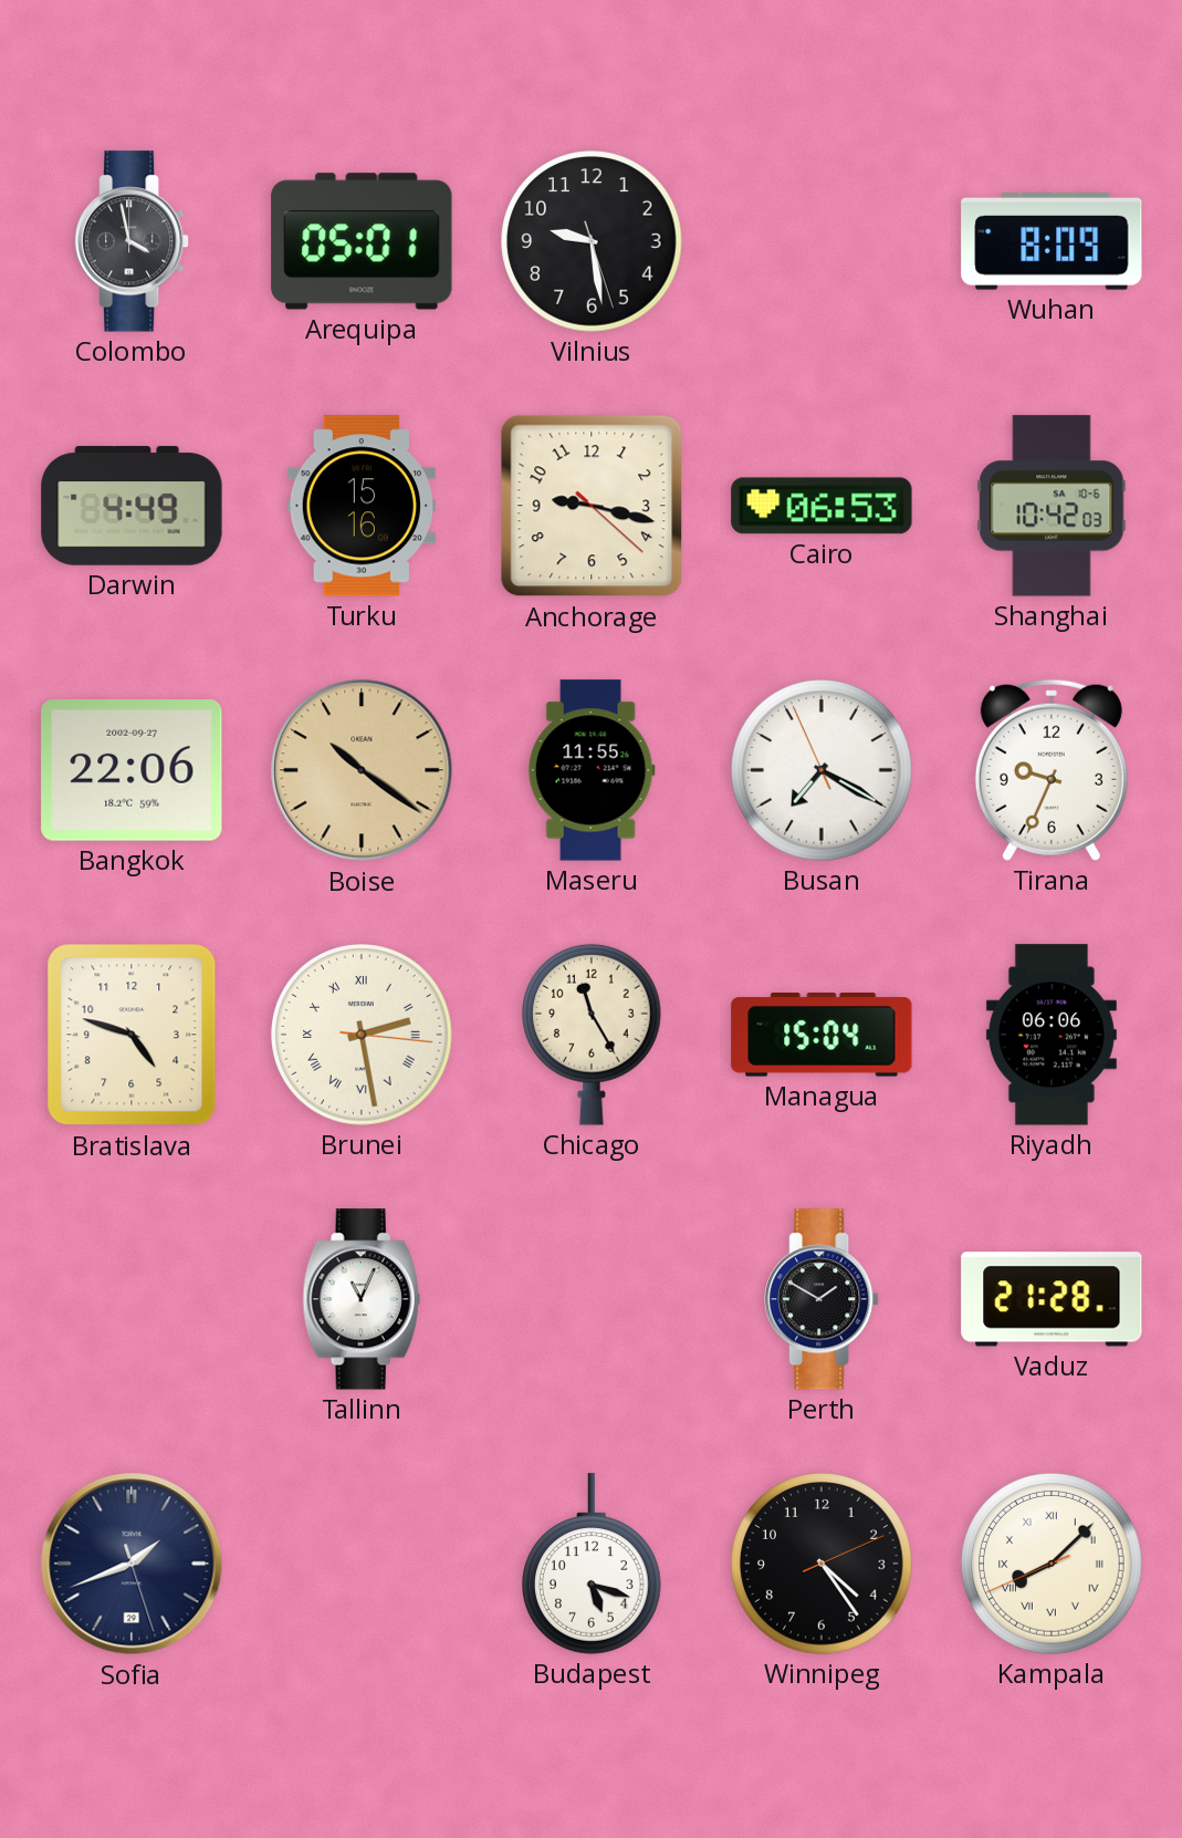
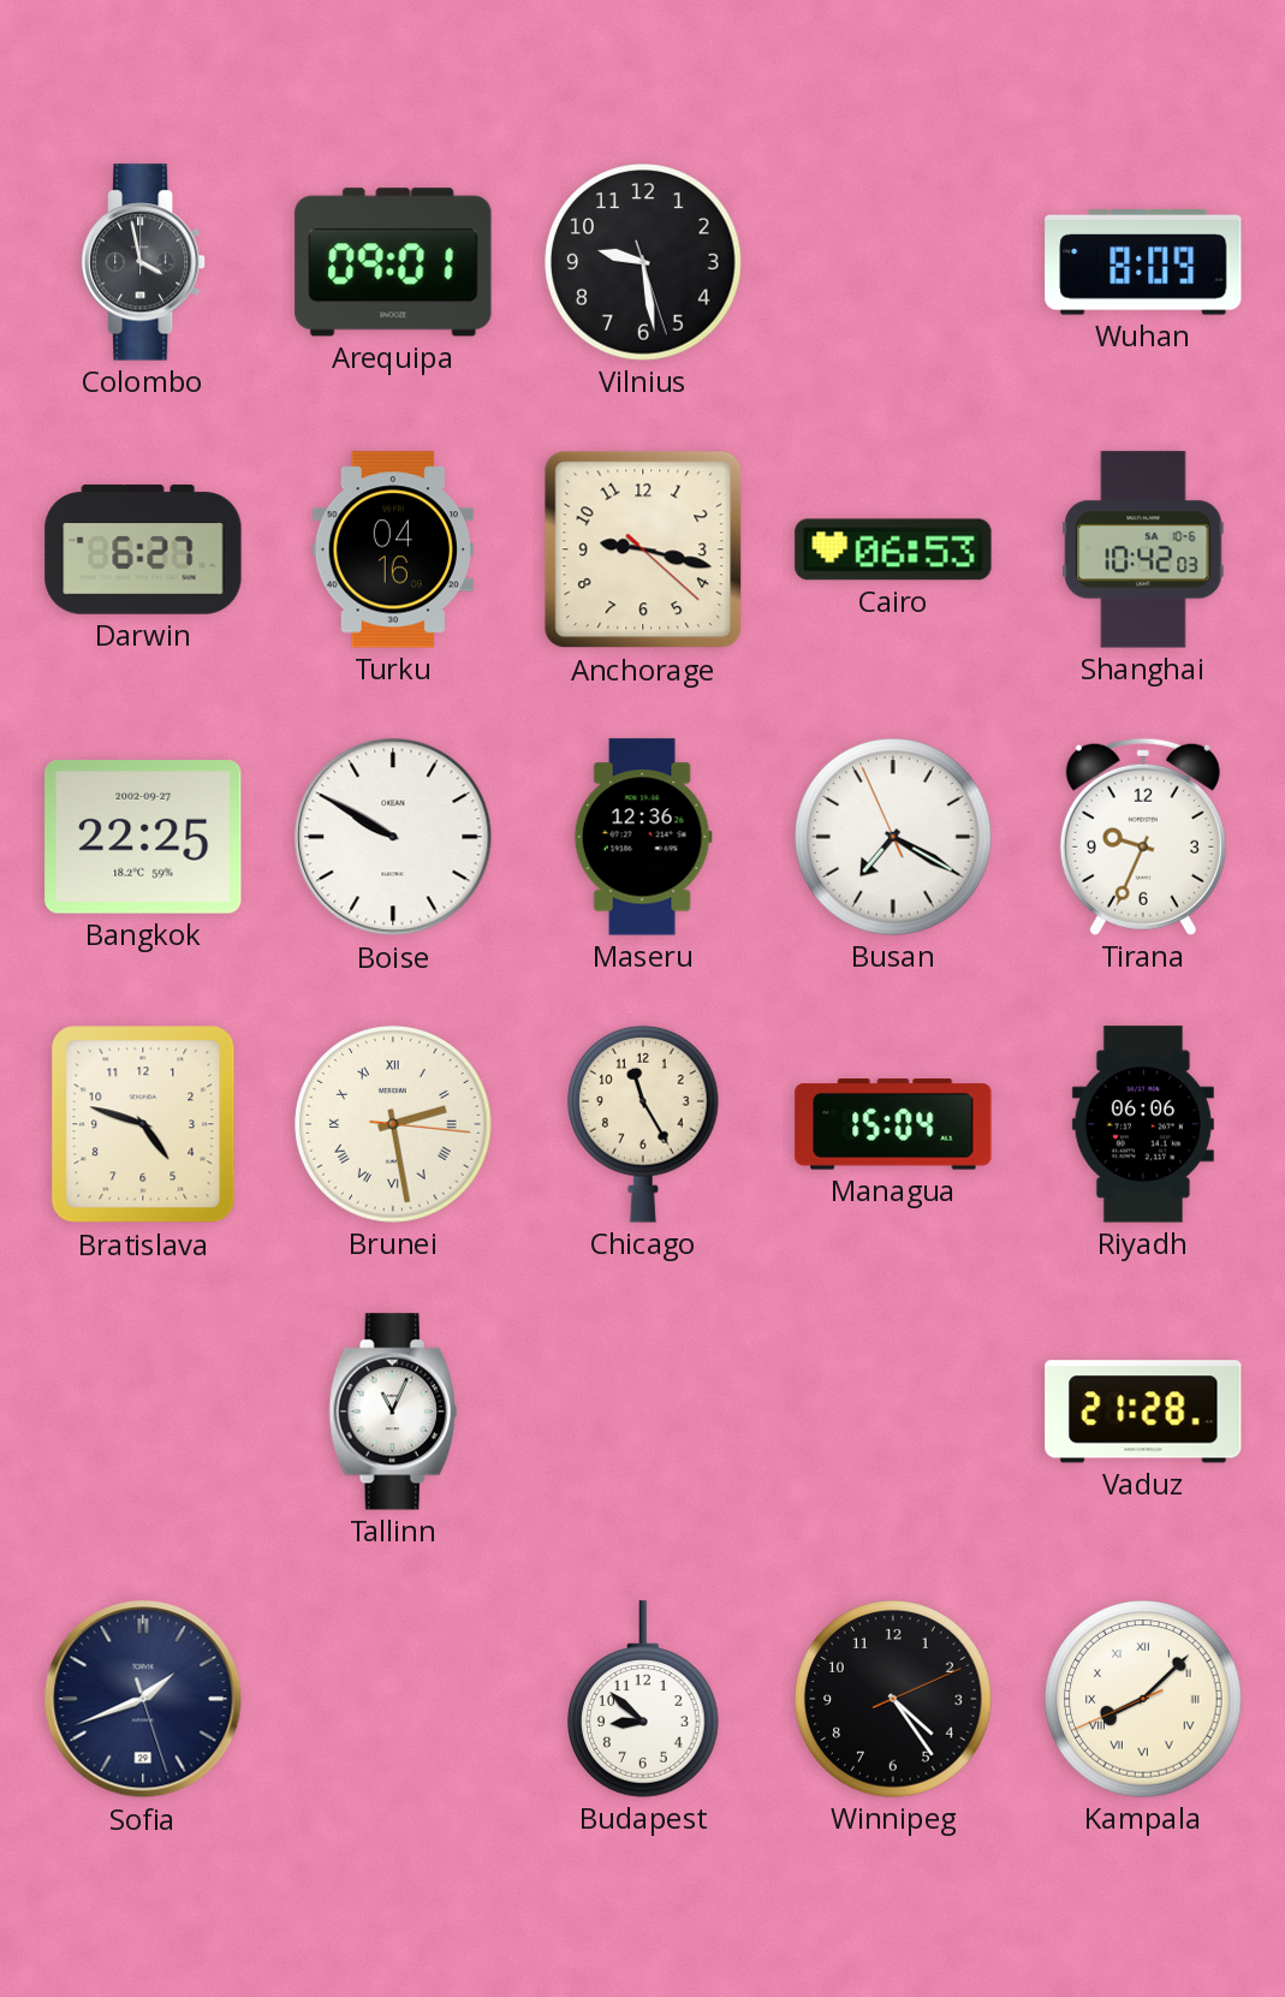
Arequipa: 05:01 -> 09:01
Darwin: 4:49 -> 6:27
Turku: 15:16 -> 04:16
Bangkok: 22:06 -> 22:25
Boise: 10:21 -> 9:50
Boise dial: champagne -> white
Maseru: 11:55 -> 12:36
Perth: 1:50 -> none
Budapest: 5:18 -> 8:52
